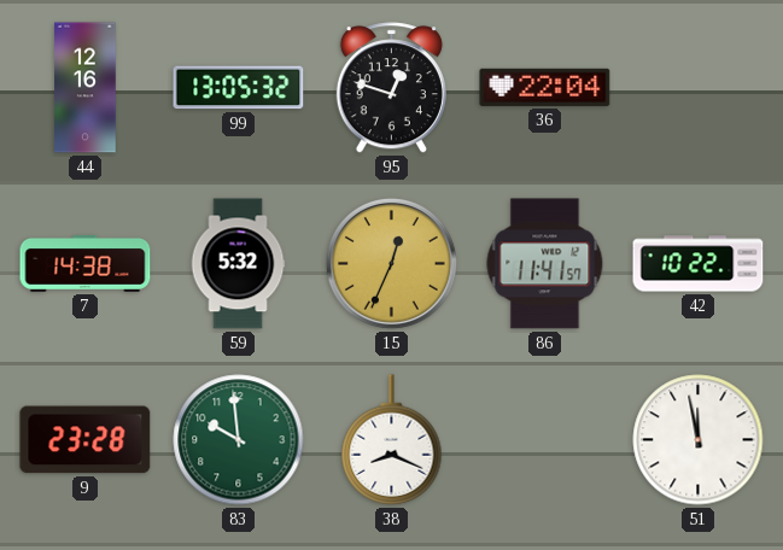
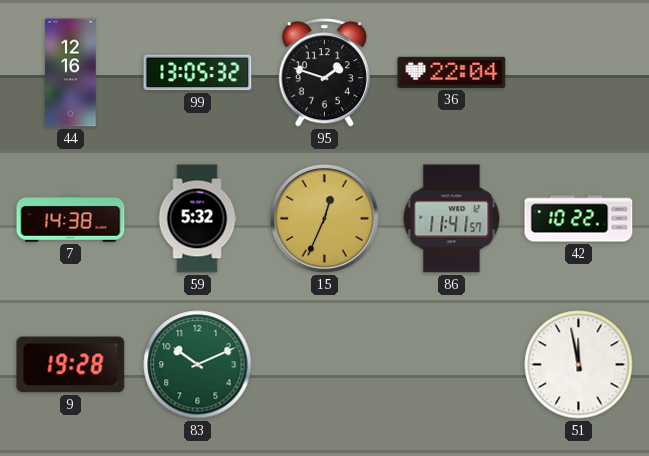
95: 12:48 -> 1:48
9: 23:28 -> 19:28
83: 9:59 -> 10:11
38: 8:19 -> none
